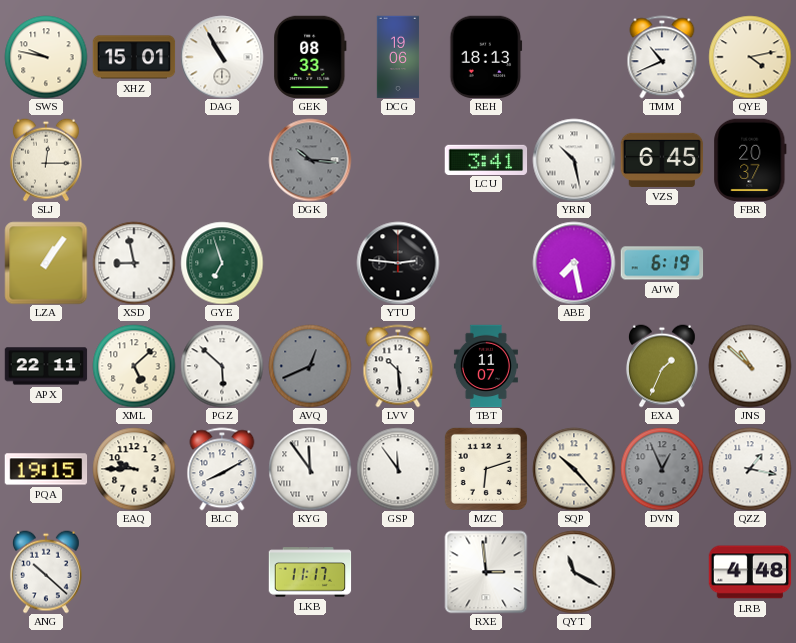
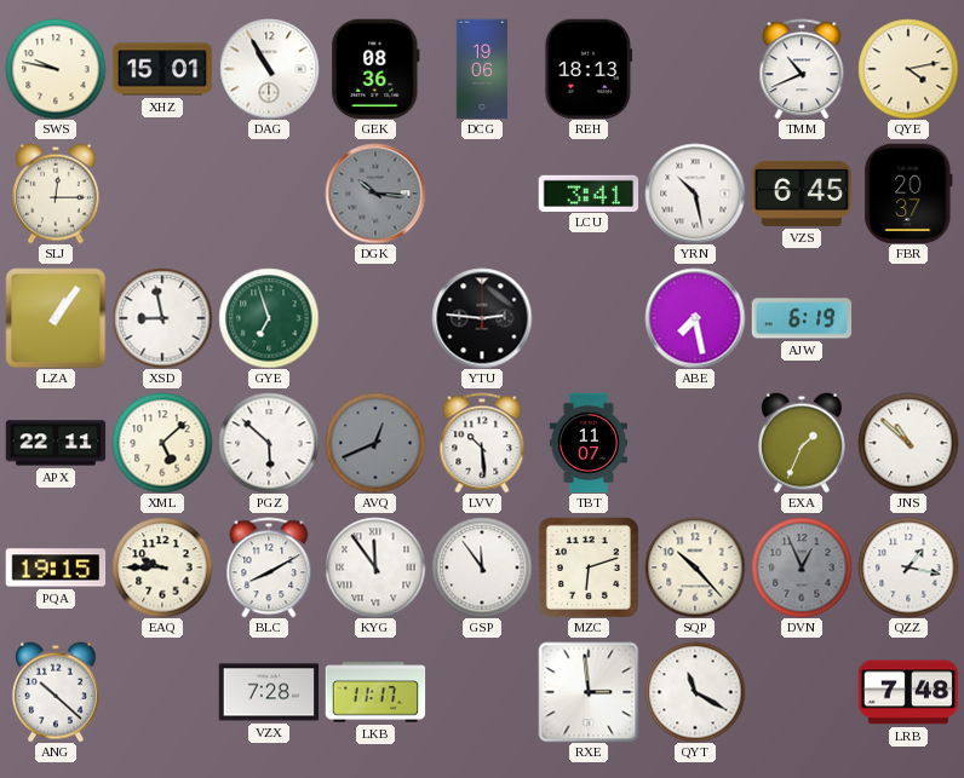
GEK: 08:33 -> 08:36
VZX: none -> 7:28
LRB: 4:48 -> 7:48
